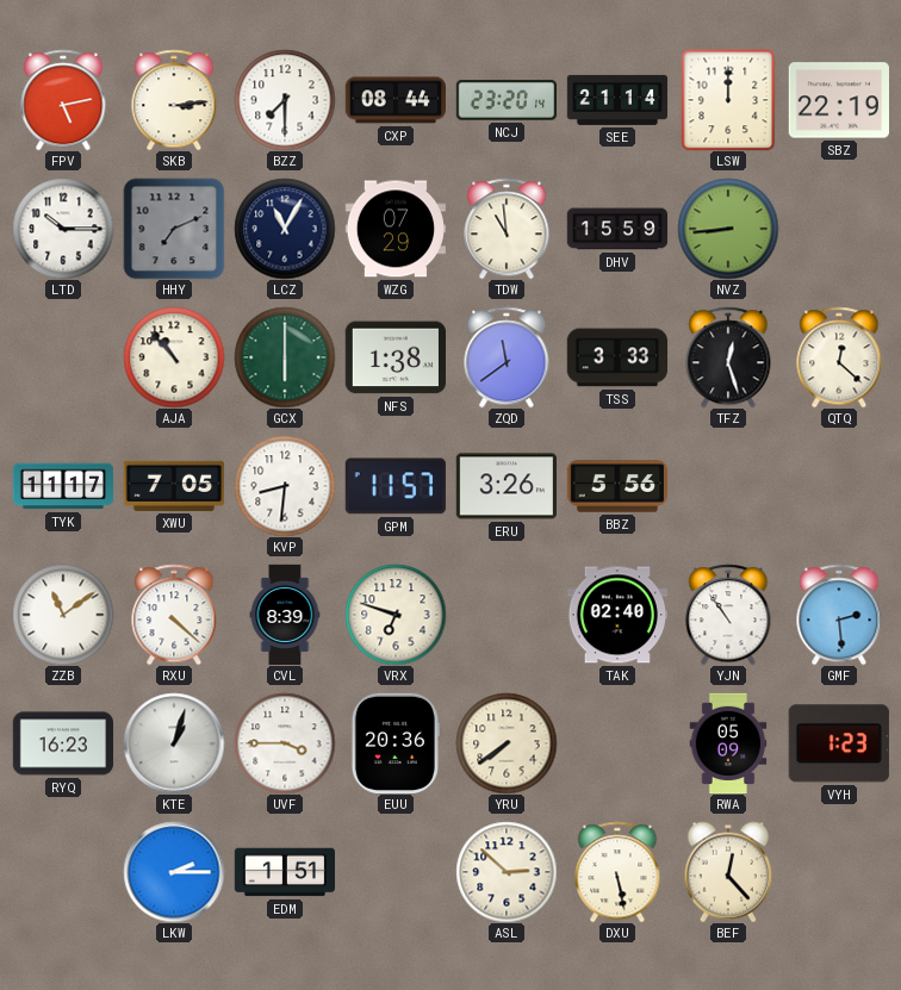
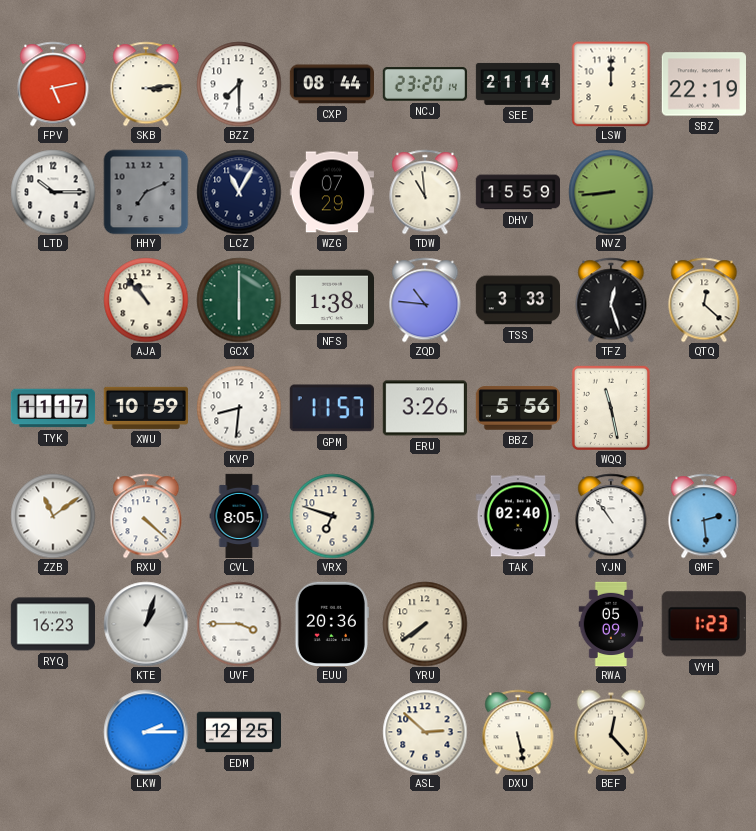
ZQD: 11:39 -> 10:46
XWU: 7:05 -> 10:59
WQQ: none -> 11:28
CVL: 8:39 -> 8:05
EDM: 1:51 -> 12:25
